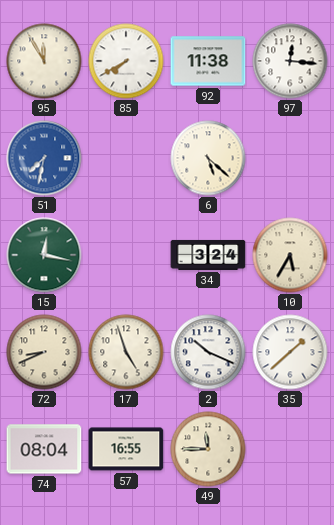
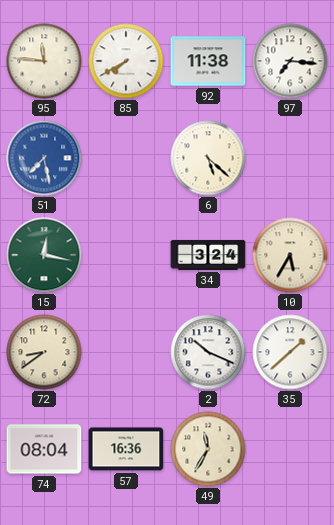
95: 11:55 -> 11:46
97: 12:16 -> 7:16
51: 7:32 -> 7:28
72: 8:41 -> 8:39
17: 4:57 -> none
57: 16:55 -> 16:36
49: 11:45 -> 11:35
